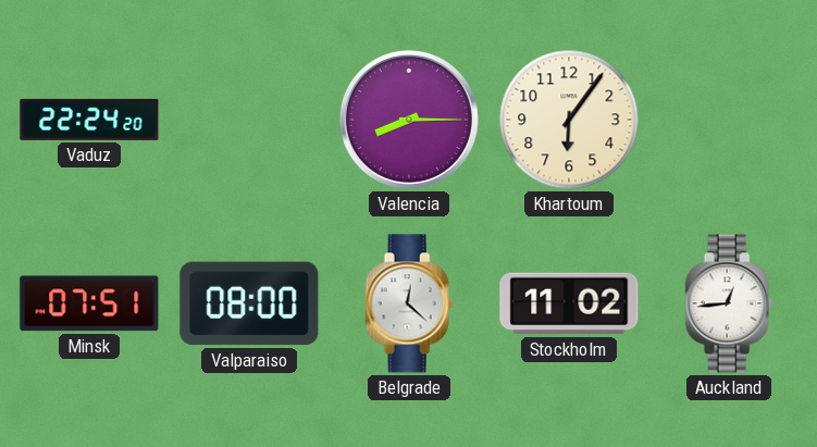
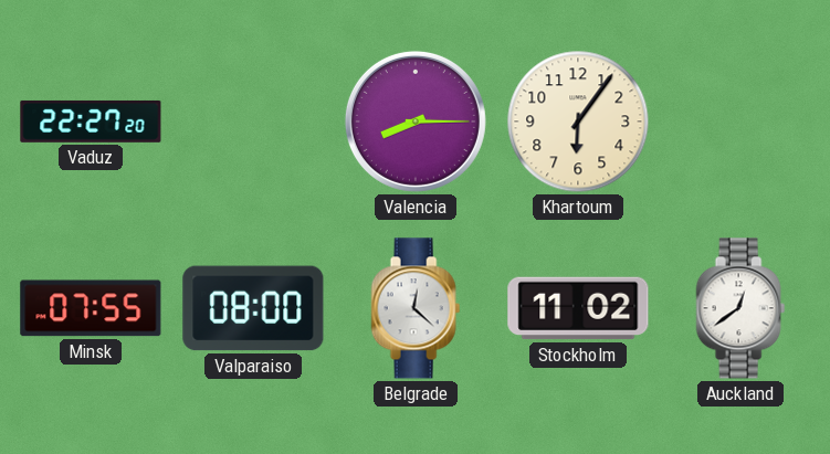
Vaduz: 22:24 -> 22:27
Minsk: 07:51 -> 07:55
Auckland: 12:44 -> 12:39
